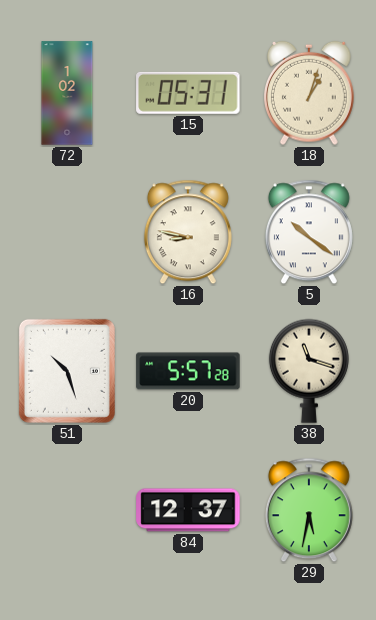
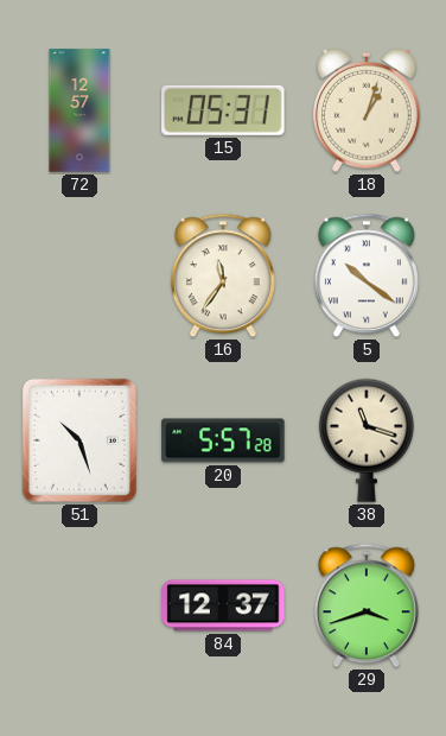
72: 1:02 -> 12:57
16: 8:47 -> 11:36
29: 5:32 -> 3:42
